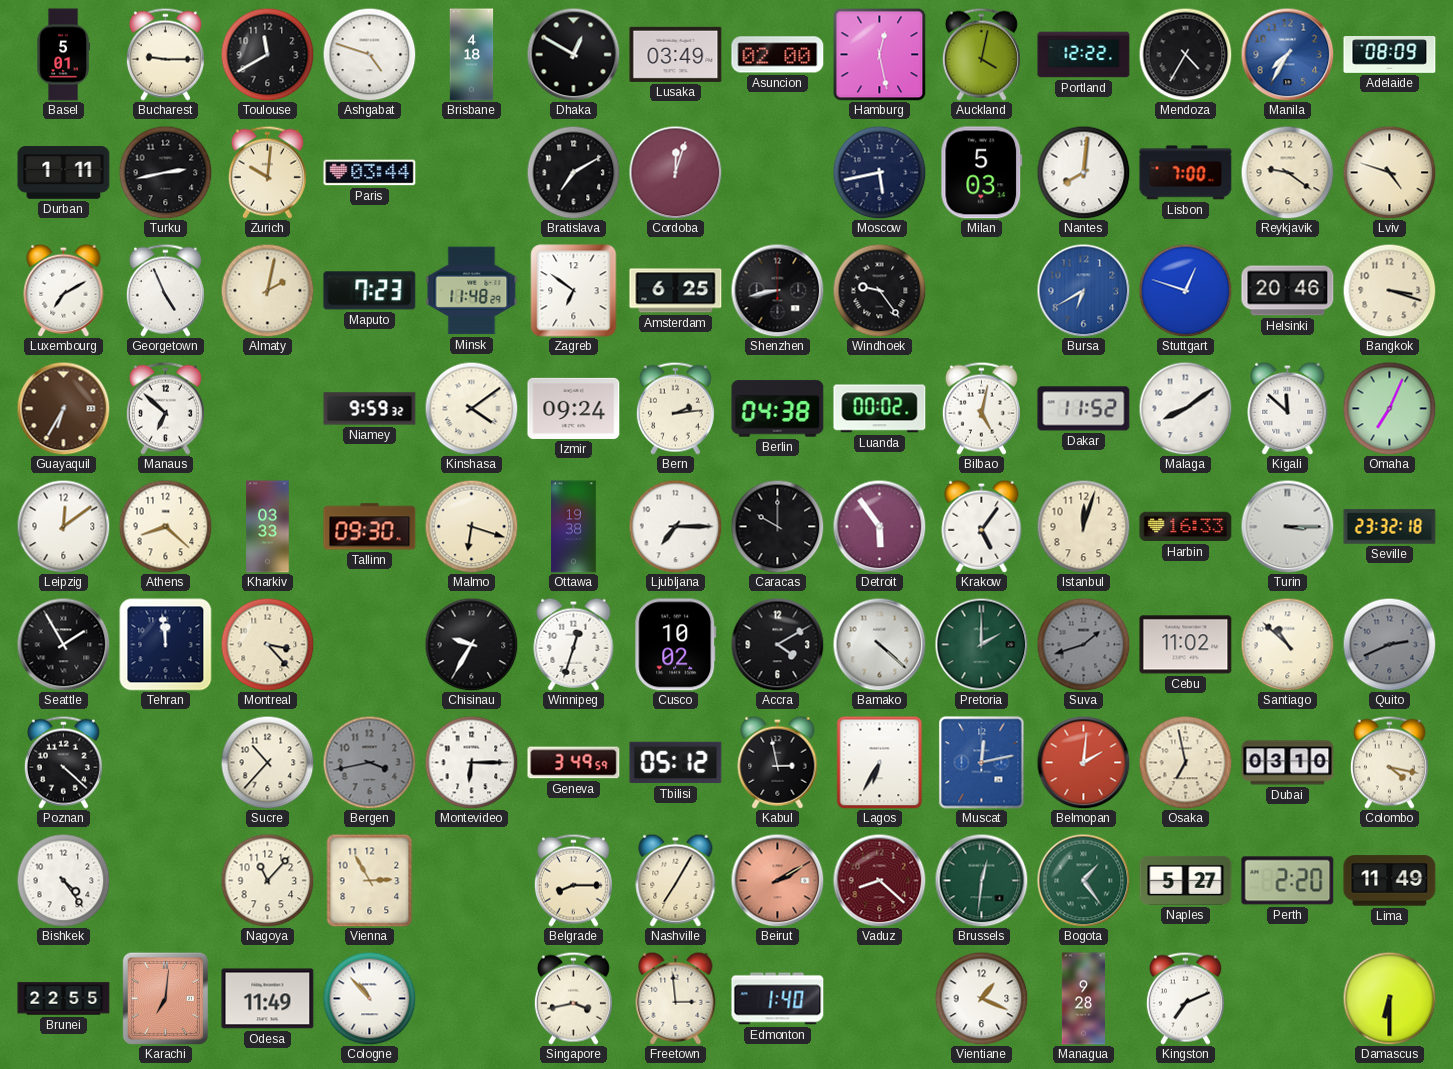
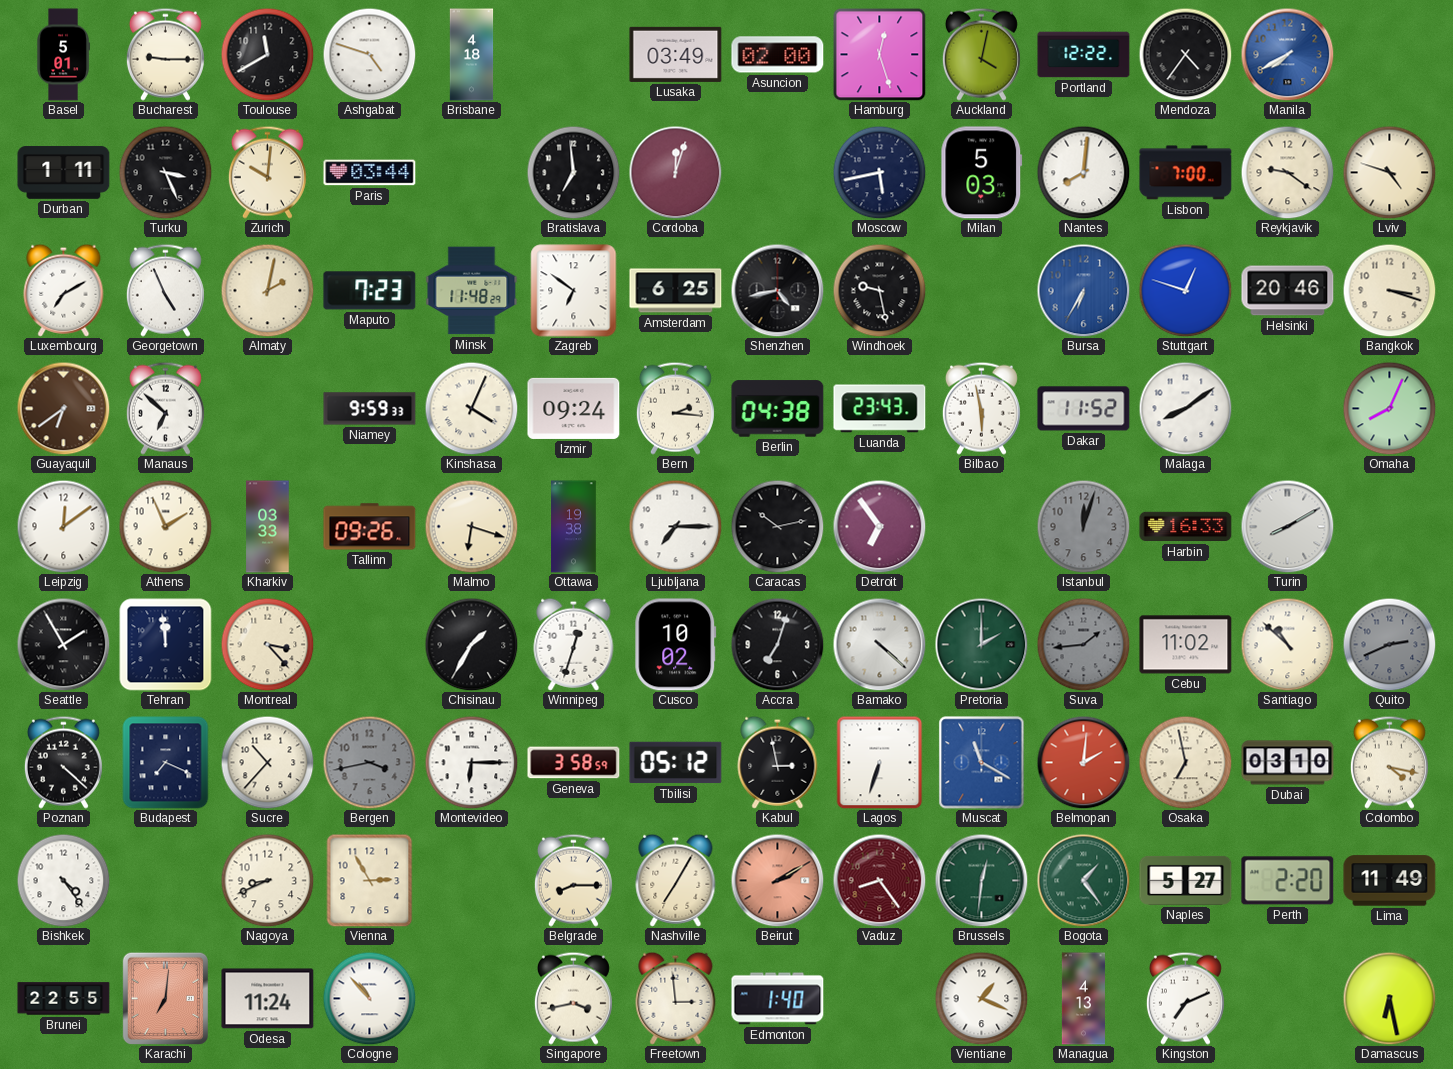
Dhaka: 12:50 -> none
Hamburg: 12:28 -> 12:27
Mendoza: 4:35 -> 4:36
Manila: 7:35 -> 7:40
Adelaide: 08:09 -> none
Turku: 2:43 -> 3:26
Bratislava: 7:10 -> 6:59
Shenzhen: 8:43 -> 4:43
Windhoek: 9:24 -> 9:28
Bursa: 6:40 -> 6:35
Guayaquil: 6:35 -> 6:39
Niamey: 9:59:32 -> 9:59:33
Kinshasa: 4:09 -> 4:04
Bern: 2:14 -> 2:16
Luanda: 00:02 -> 23:43
Bilbao: 5:02 -> 5:58
Kigali: 11:52 -> none
Omaha: 7:04 -> 8:04
Athens: 8:22 -> 1:56
Tallinn: 09:30 -> 09:26
Caracas: 10:00 -> 10:13
Detroit: 5:54 -> 6:54
Krakow: 5:06 -> none
Istanbul dial: cream -> grey
Turin: 3:15 -> 8:10
Seville: 23:32 -> none
Chisinau: 9:35 -> 1:35
Accra: 4:10 -> 7:03
Suva: 1:42 -> 1:44
Budapest: none -> 7:19
Geneva: 3:49 -> 3:58
Lagos: 6:35 -> 6:33
Muscat: 12:13 -> 11:20
Nagoya: 11:07 -> 8:41
Vaduz: 8:22 -> 8:24
Odesa: 11:49 -> 11:24
Managua: 9:28 -> 4:13
Damascus: 6:30 -> 6:28
